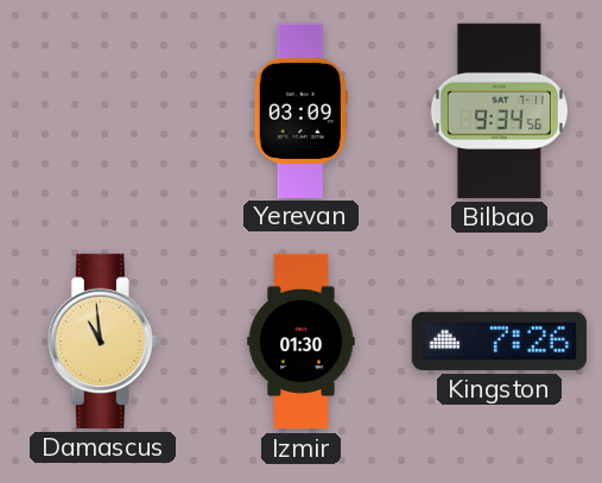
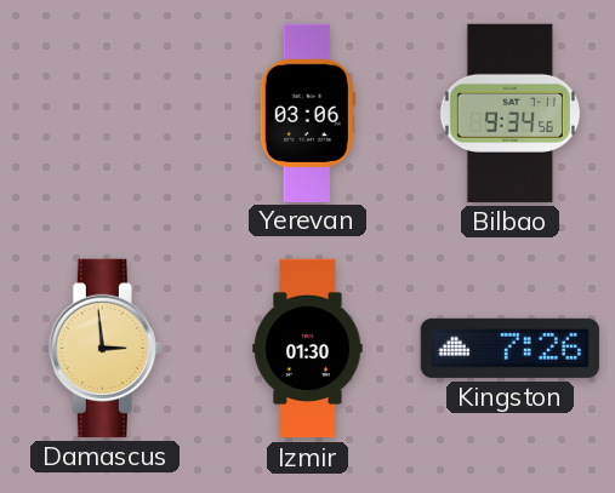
Yerevan: 03:09 -> 03:06
Damascus: 10:59 -> 2:59
